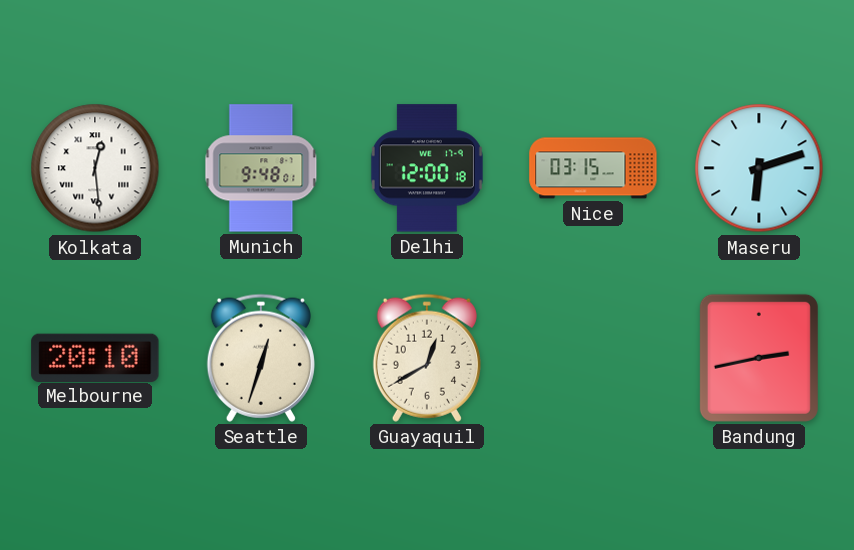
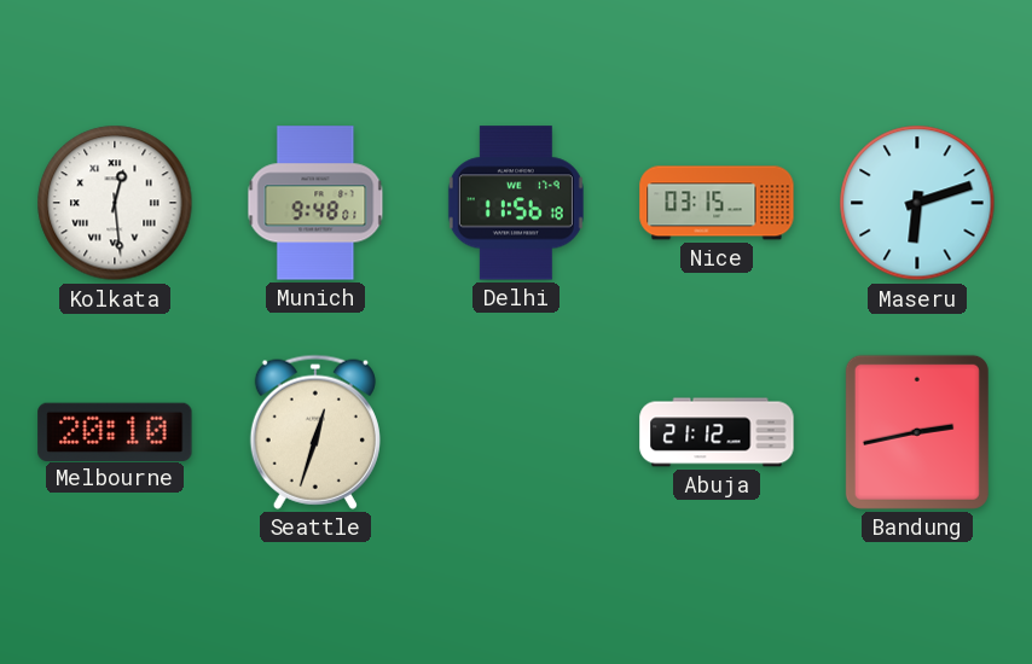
Delhi: 12:00 -> 11:56
Guayaquil: 12:40 -> none
Abuja: none -> 21:12
